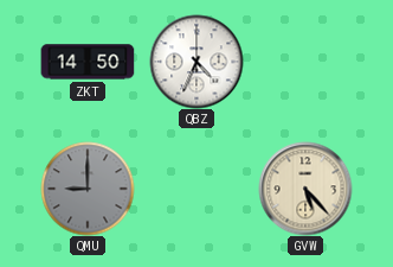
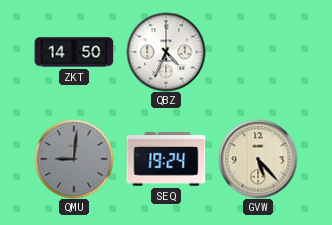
QMU: 9:00 -> 9:01
SEQ: none -> 19:24
